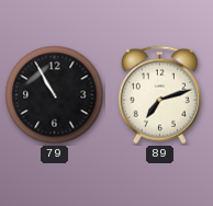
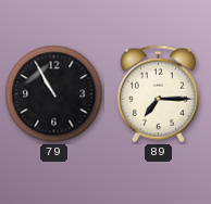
89: 7:12 -> 7:15
